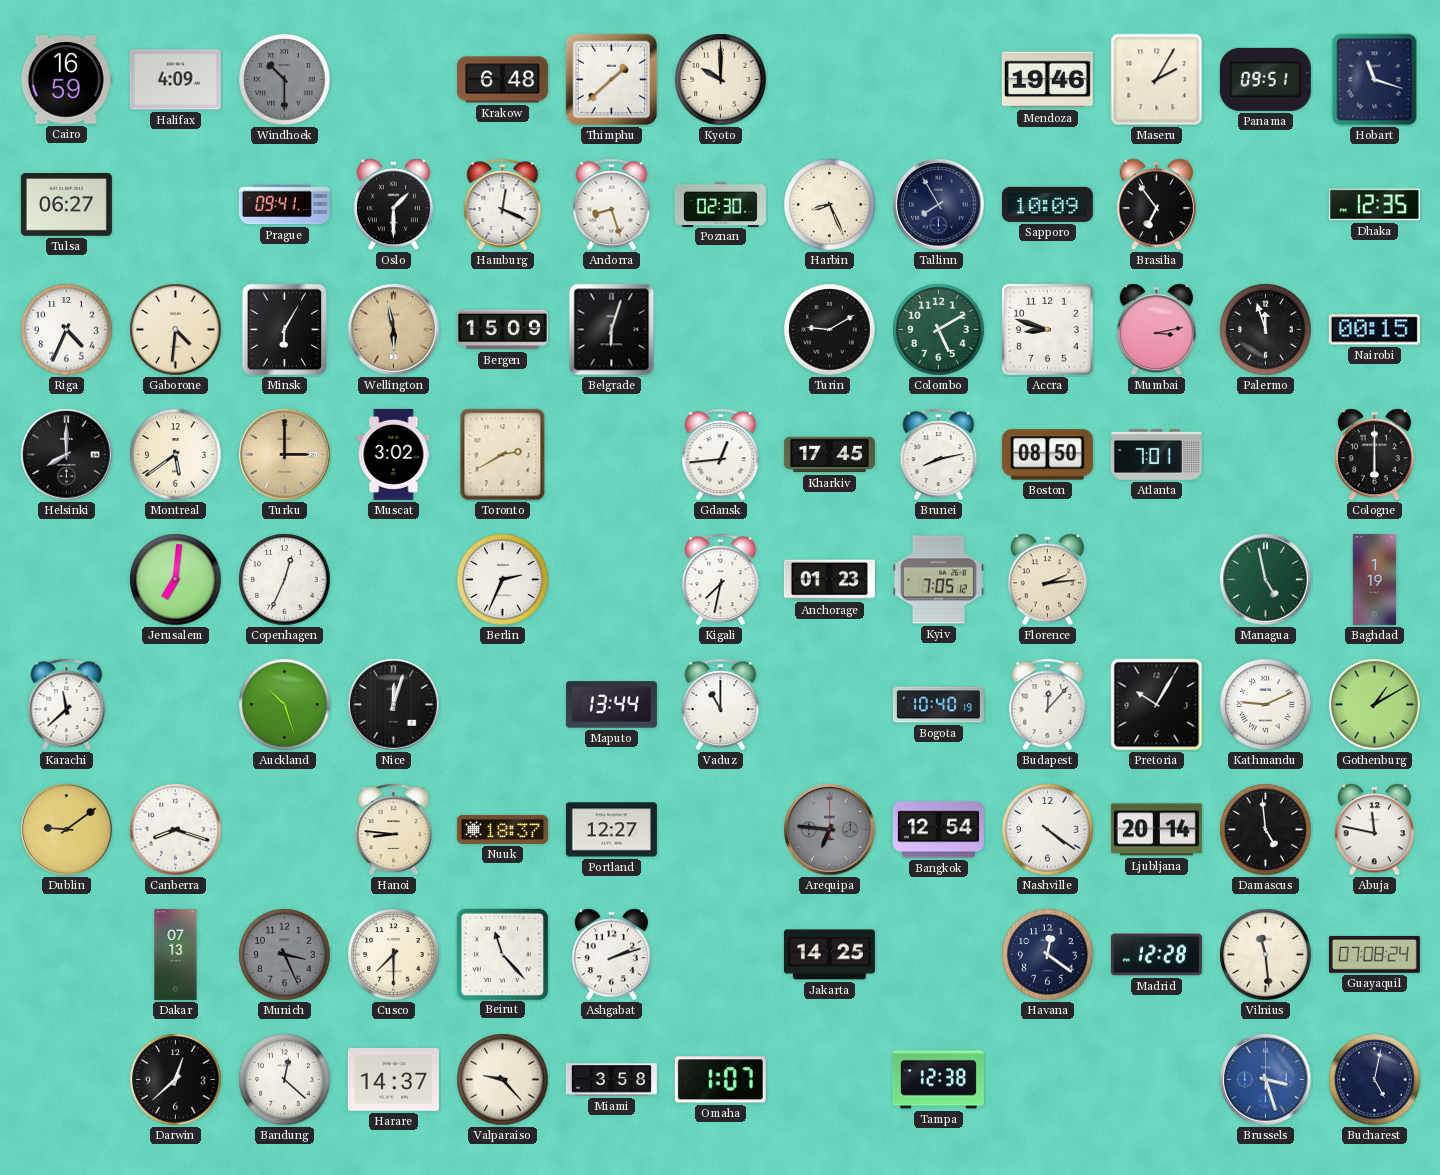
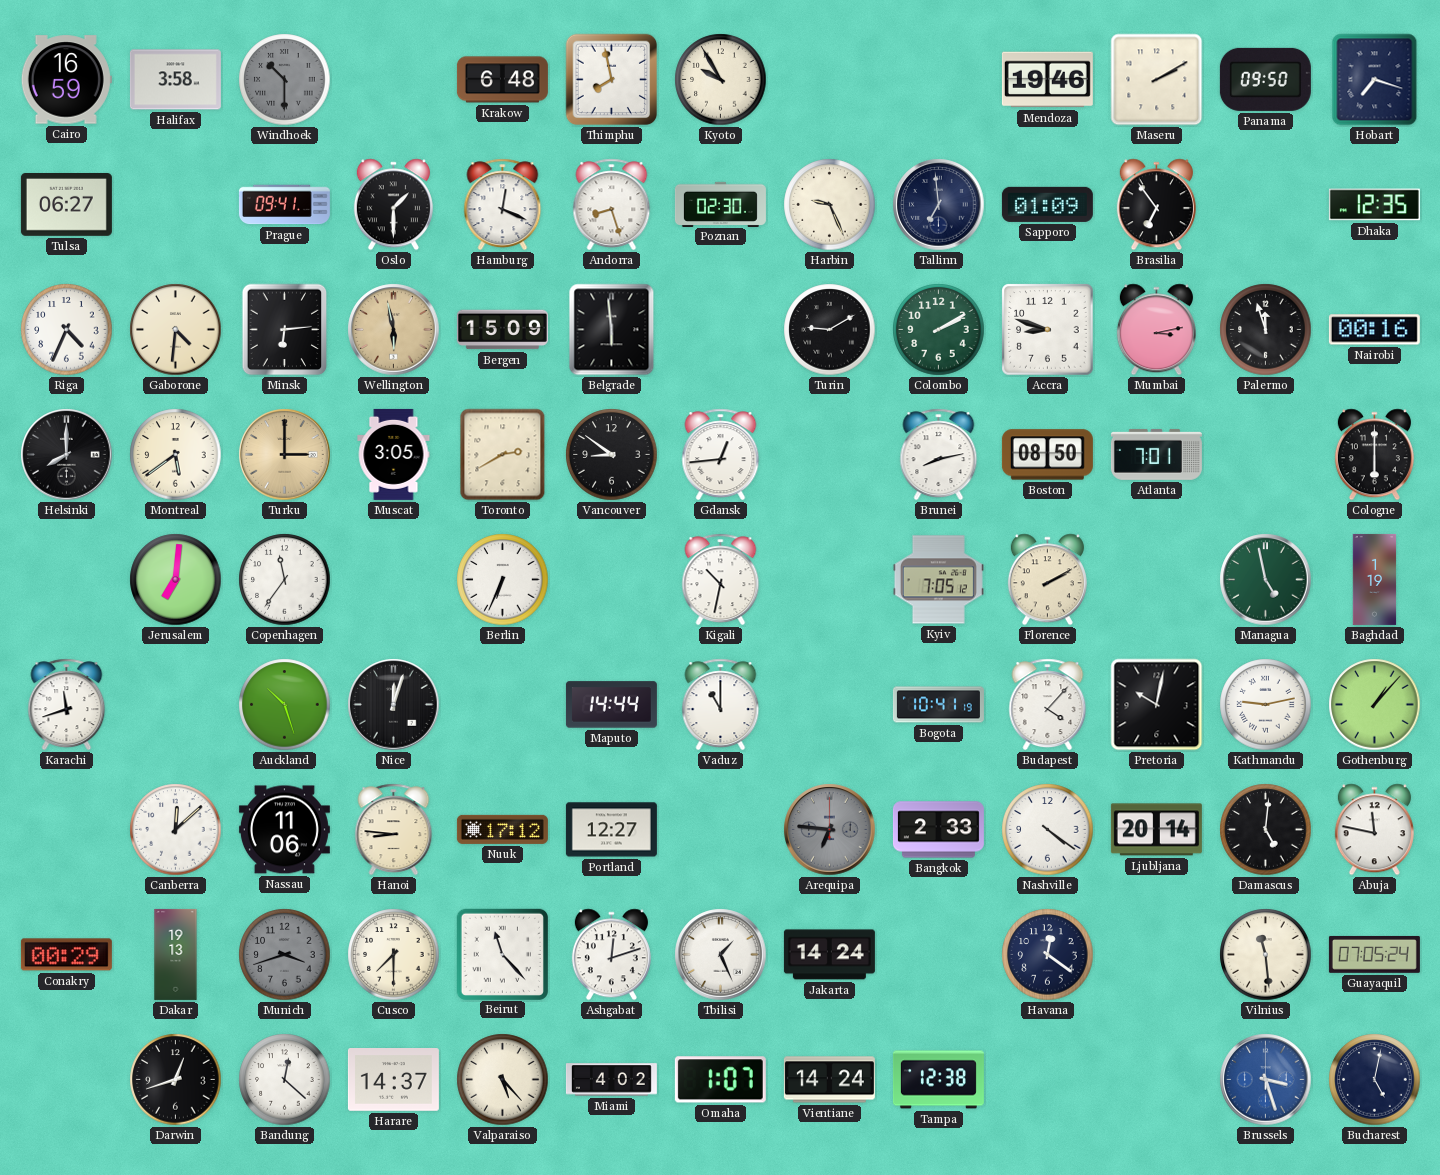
Halifax: 4:09 -> 3:58
Thimphu: 1:38 -> 7:58
Kyoto: 10:00 -> 9:55
Maseru: 2:05 -> 2:10
Panama: 09:51 -> 09:50
Hobart: 11:18 -> 7:18
Harbin: 8:26 -> 9:26
Tallinn: 7:55 -> 6:59
Sapporo: 10:09 -> 01:09
Minsk: 6:05 -> 6:14
Belgrade: 6:03 -> 5:59
Colombo: 5:10 -> 2:10
Nairobi: 00:15 -> 00:16
Muscat: 3:02 -> 3:05
Vancouver: none -> 8:51
Kharkiv: 17:45 -> none
Copenhagen: 12:34 -> 11:36
Berlin: 2:34 -> 6:34
Kigali: 7:32 -> 10:32
Anchorage: 01:23 -> none
Florence: 2:14 -> 2:10
Karachi: 11:38 -> 11:42
Maputo: 13:44 -> 14:44
Bogota: 10:40 -> 10:41
Budapest: 12:07 -> 4:07
Pretoria: 10:05 -> 10:02
Kathmandu: 9:11 -> 9:13
Gothenburg: 1:10 -> 1:07
Dublin: 9:09 -> none
Canberra: 8:18 -> 12:08
Nassau: none -> 11:06
Nuuk: 18:37 -> 17:12
Bangkok: 12:54 -> 2:33
Damascus: 4:59 -> 5:01
Conakry: none -> 00:29
Dakar: 07:13 -> 19:13
Munich: 3:26 -> 3:42
Ashgabat: 2:12 -> 12:12
Tbilisi: none -> 1:26
Jakarta: 14:25 -> 14:24
Madrid: 12:28 -> none
Guayaquil: 07:08 -> 07:05
Darwin: 12:38 -> 12:42
Valparaiso: 9:23 -> 5:23
Miami: 3:58 -> 4:02
Vientiane: none -> 14:24
